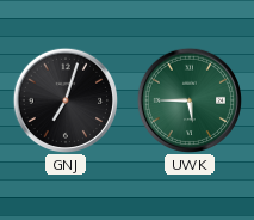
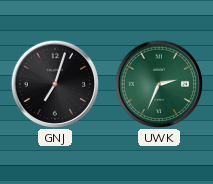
UWK: 5:45 -> 2:34
